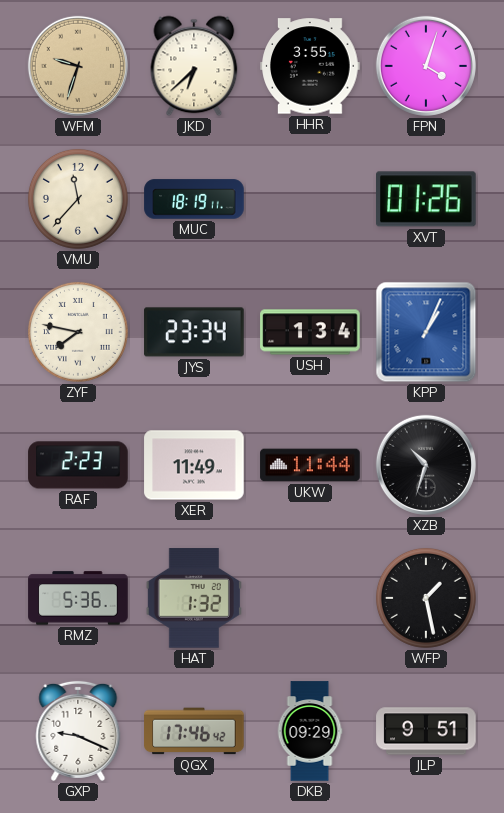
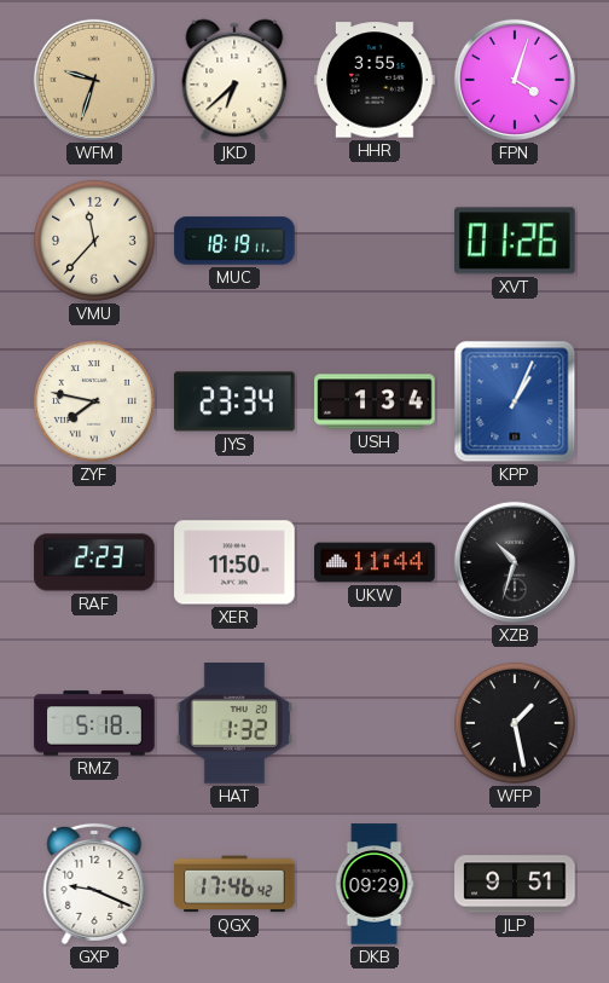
XER: 11:49 -> 11:50
RMZ: 5:36 -> 5:18
